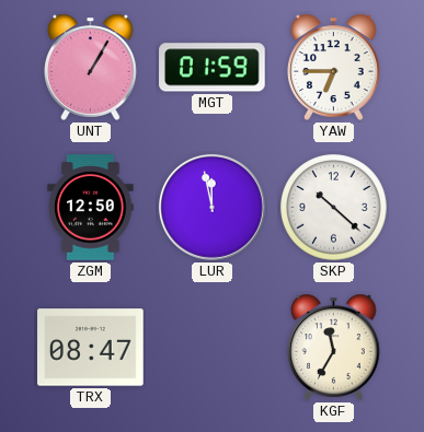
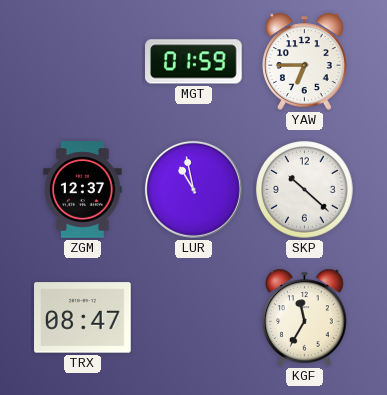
UNT: 1:05 -> none
ZGM: 12:50 -> 12:37
LUR: 11:58 -> 10:58
